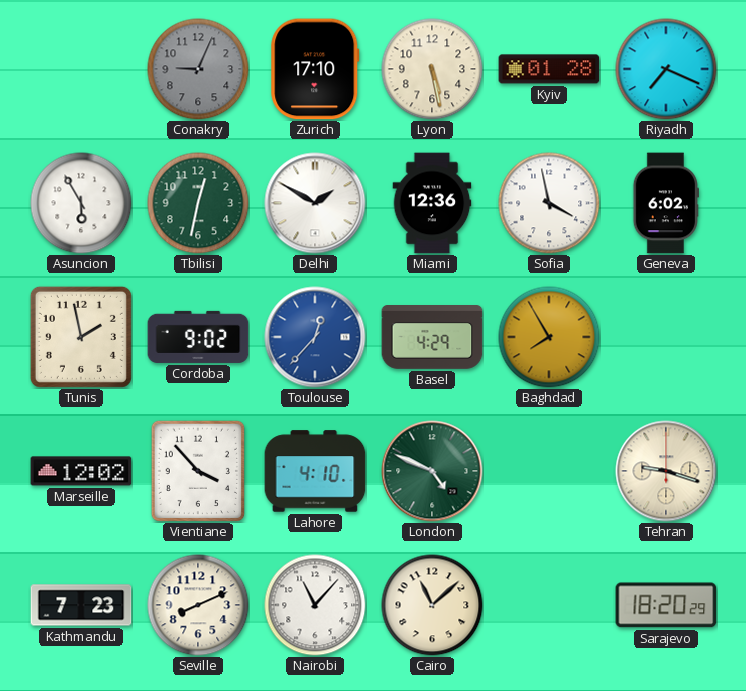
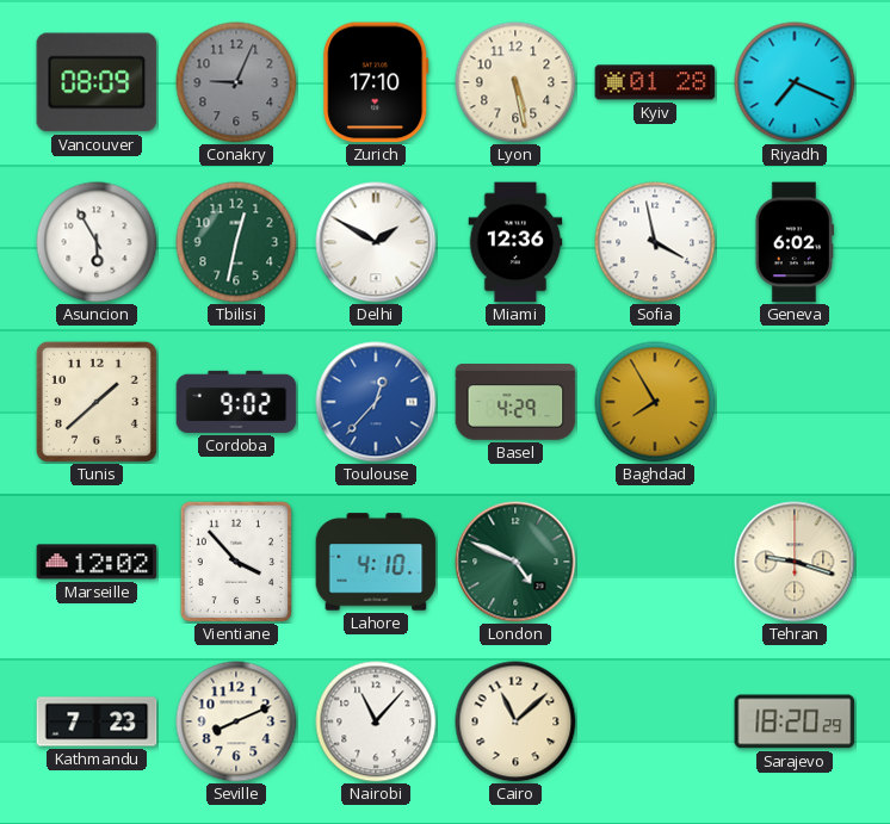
Vancouver: none -> 08:09
Tunis: 1:58 -> 1:38
